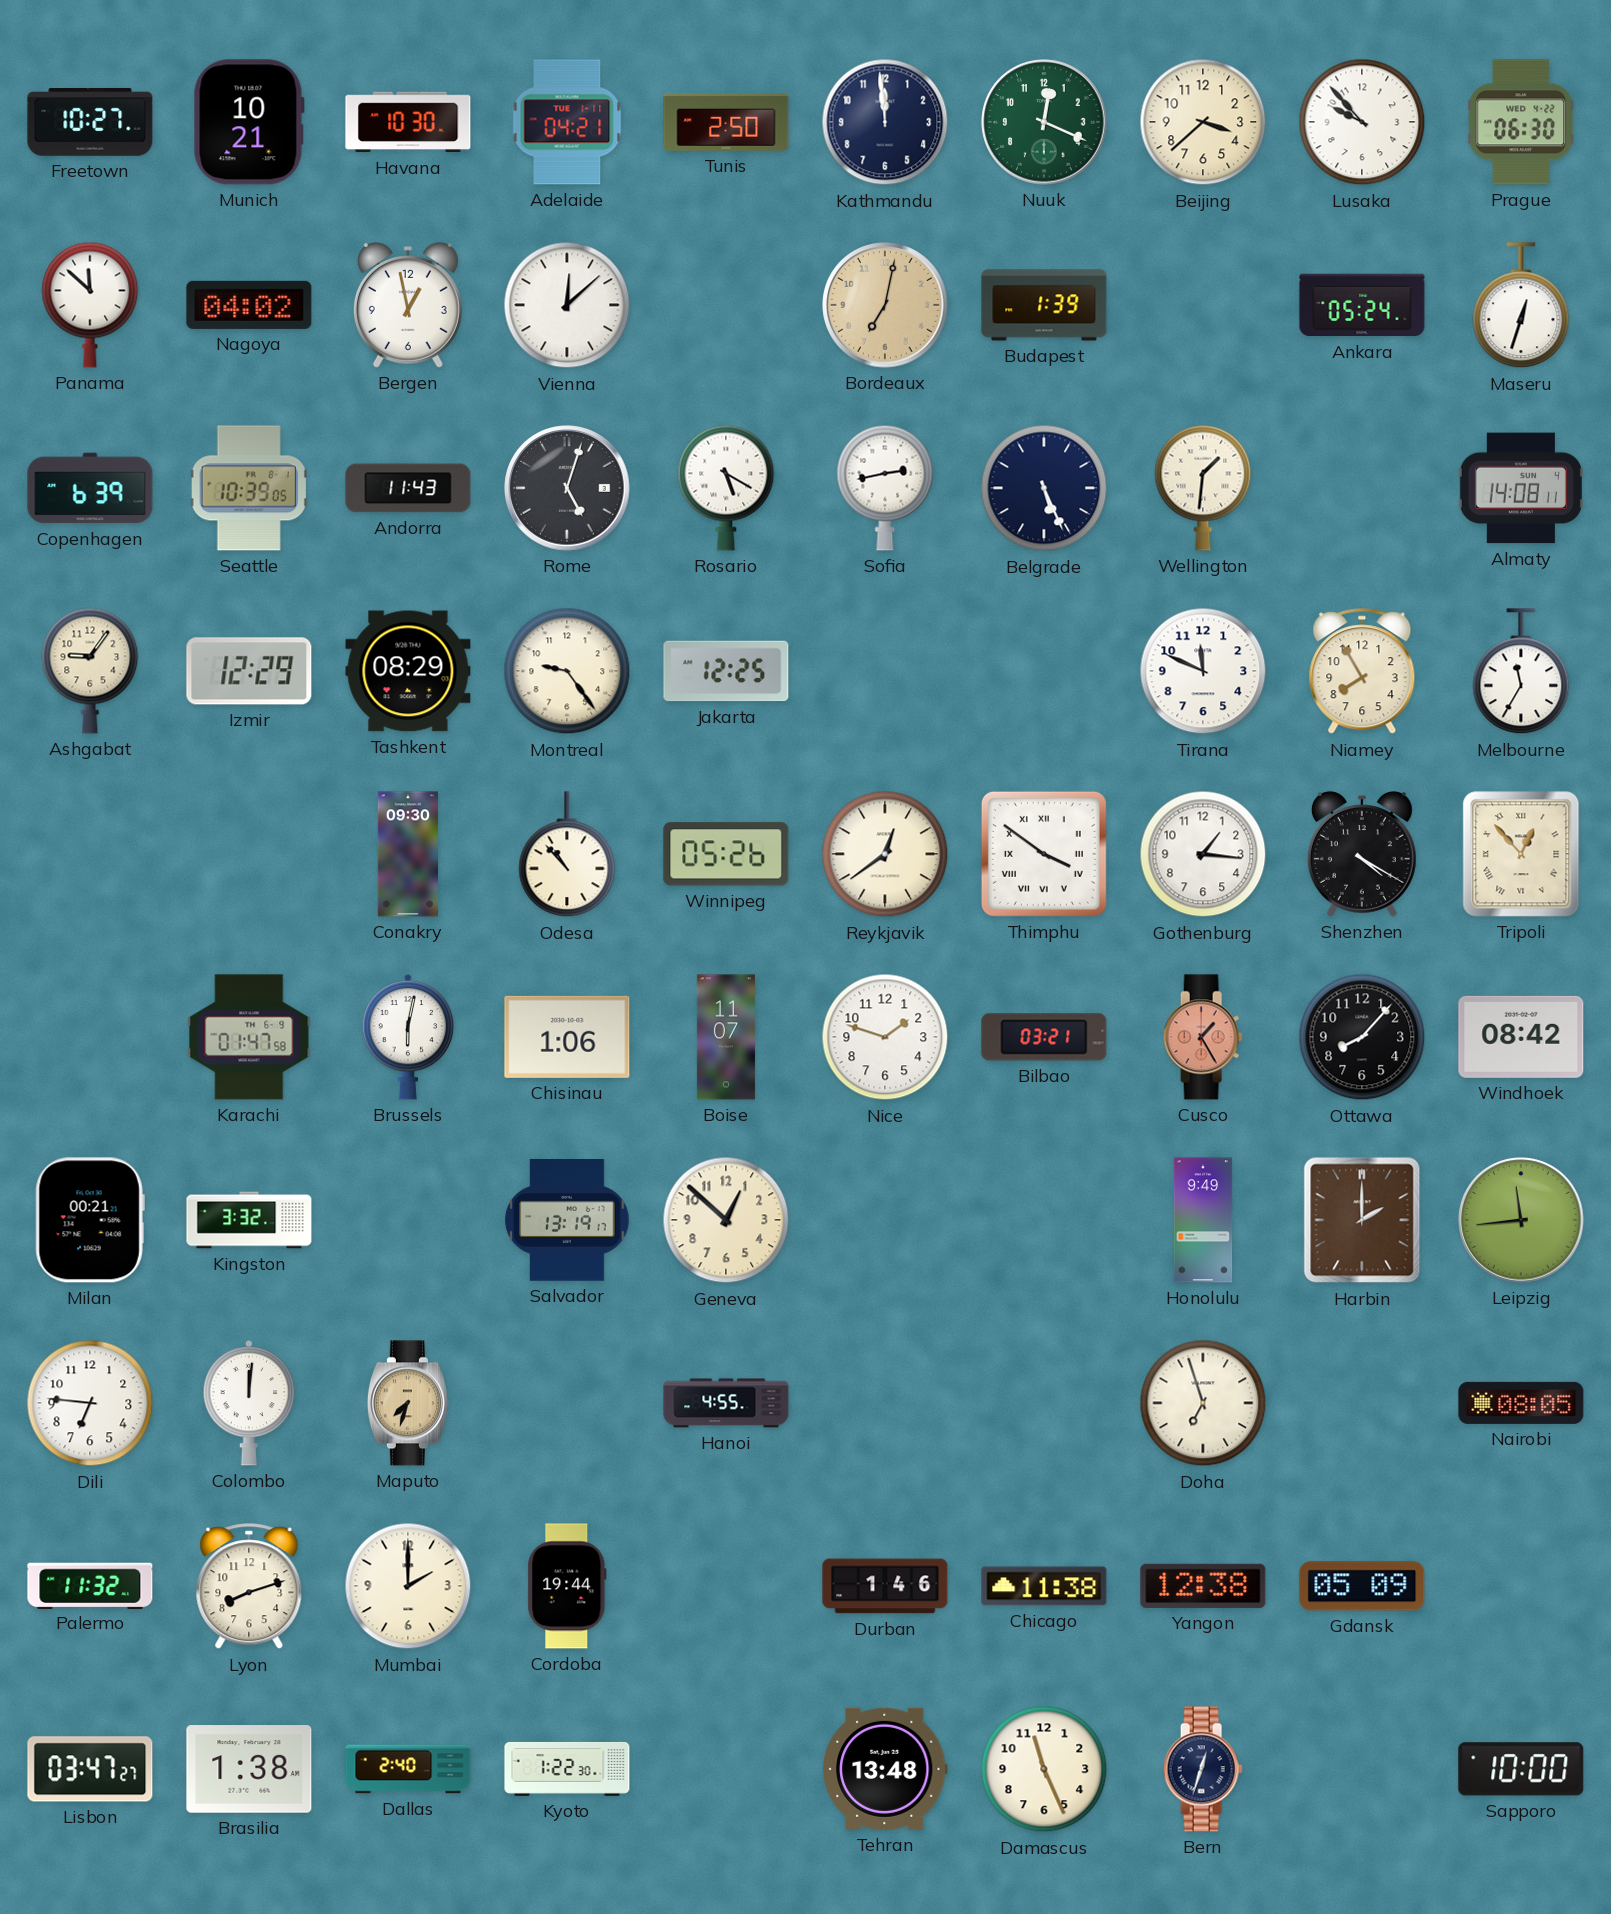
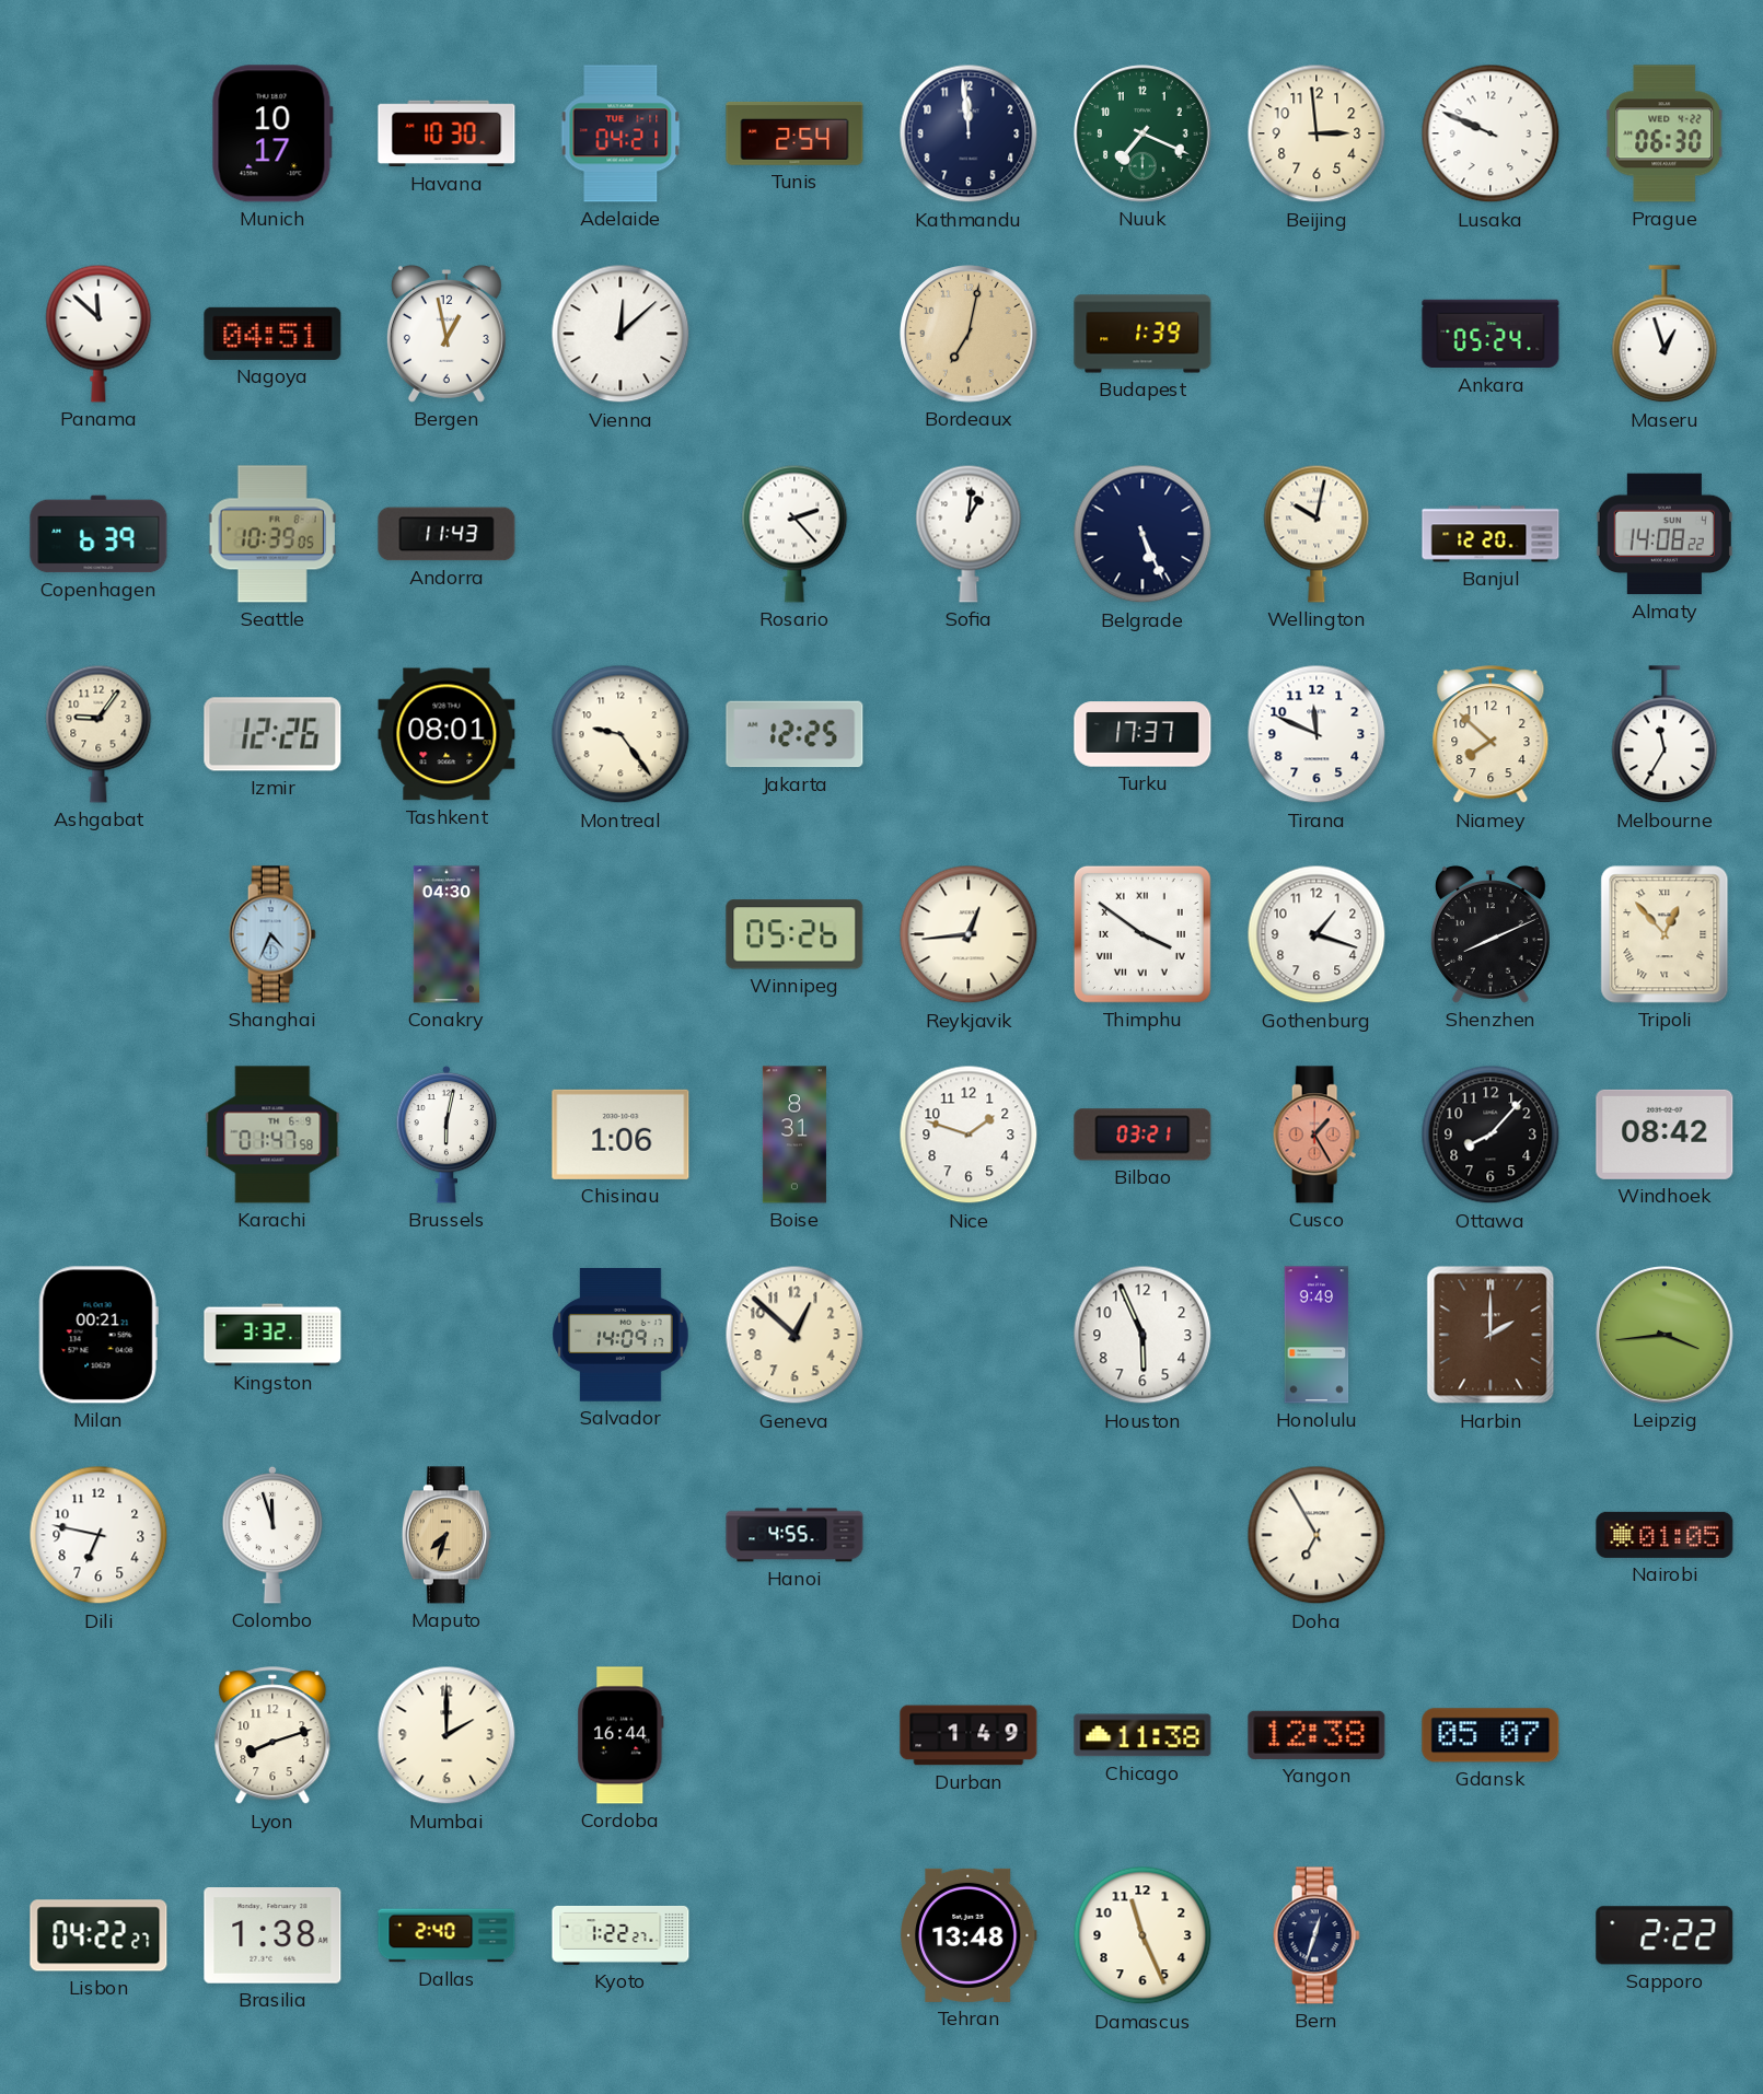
Freetown: 10:27 -> none
Munich: 10:21 -> 10:17
Tunis: 2:50 -> 2:54
Nuuk: 12:19 -> 7:19
Beijing: 3:38 -> 2:59
Lusaka: 9:53 -> 9:49
Nagoya: 04:02 -> 04:51
Maseru: 12:33 -> 12:57
Rome: 5:03 -> none
Rosario: 5:20 -> 2:23
Sofia: 2:43 -> 1:01
Wellington: 1:31 -> 10:02
Banjul: none -> 12:20
Almaty: 14:08:11 -> 14:08:22
Izmir: 12:29 -> 12:26
Tashkent: 08:29 -> 08:01
Turku: none -> 17:37
Niamey: 7:55 -> 7:52
Shanghai: none -> 4:34
Conakry: 09:30 -> 04:30
Odesa: 10:53 -> none
Reykjavik: 12:39 -> 12:44
Gothenburg: 1:16 -> 1:18
Shenzhen: 4:20 -> 8:11
Boise: 11:07 -> 8:31
Salvador: 13:19 -> 14:09
Houston: none -> 5:56
Leipzig: 11:44 -> 3:44
Dili: 6:46 -> 6:47
Colombo: 12:01 -> 11:57
Doha: 6:57 -> 6:55
Nairobi: 08:05 -> 01:05
Palermo: 11:32 -> none
Cordoba: 19:44 -> 16:44
Durban: 1:46 -> 1:49
Gdansk: 05:09 -> 05:07
Lisbon: 03:47 -> 04:22
Kyoto: 1:22:30 -> 1:22:27
Sapporo: 10:00 -> 2:22
